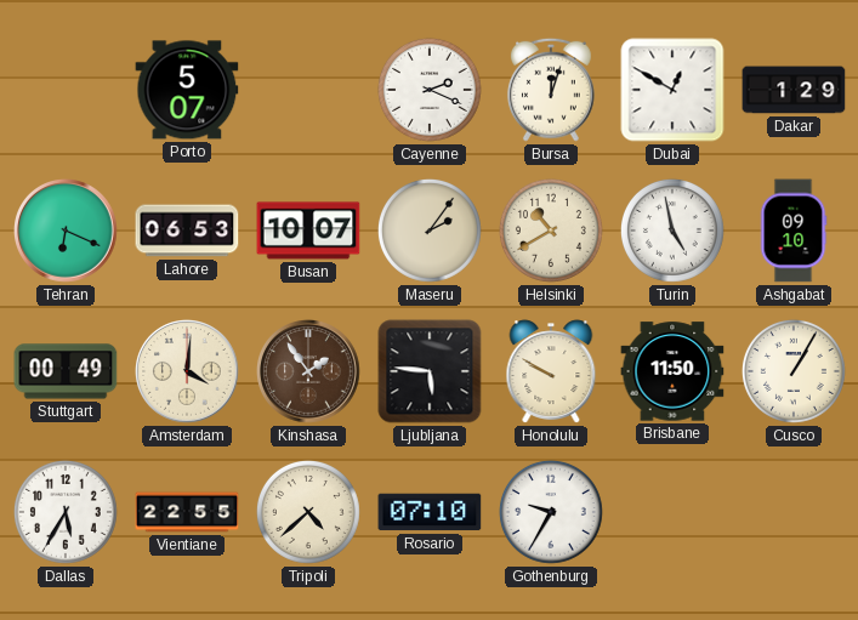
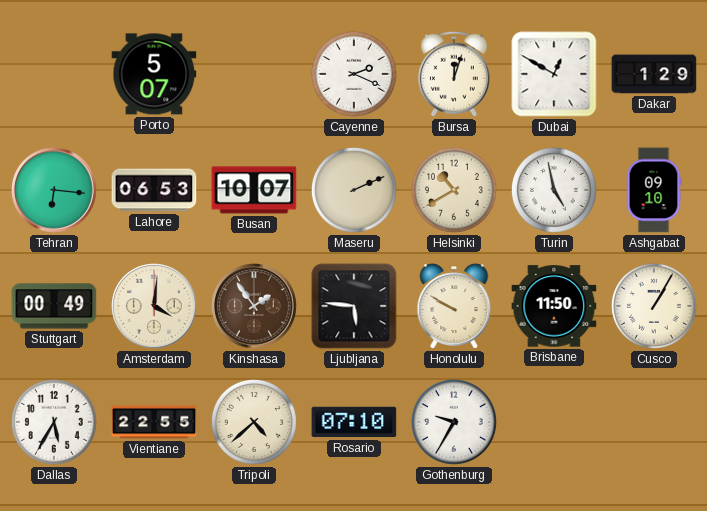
Tehran: 6:19 -> 6:16
Maseru: 2:06 -> 2:11
